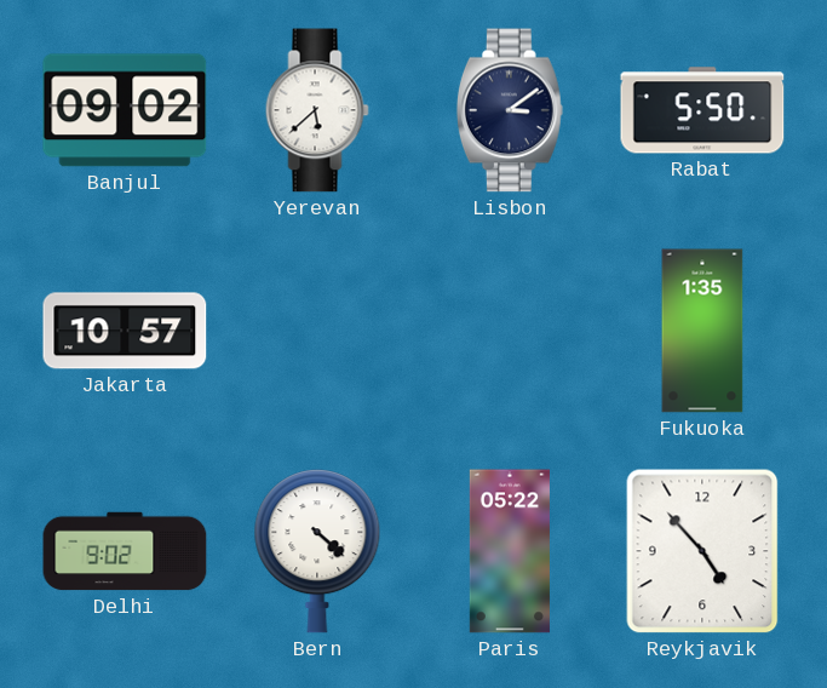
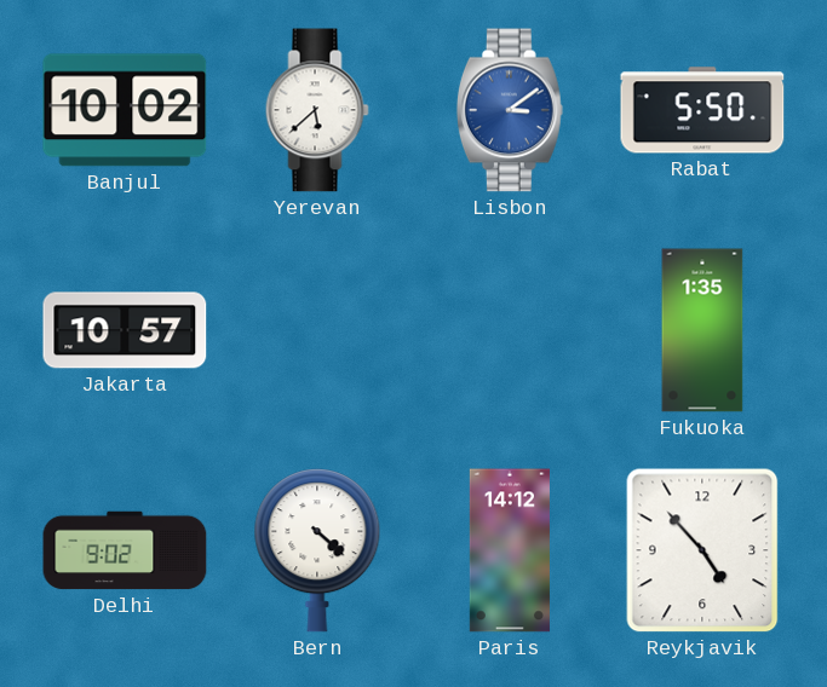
Banjul: 09:02 -> 10:02
Lisbon dial: navy -> blue
Paris: 05:22 -> 14:12
